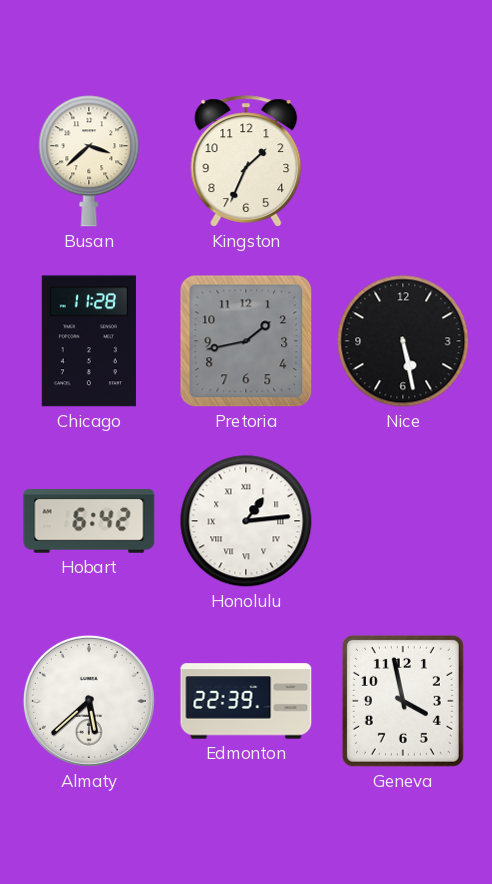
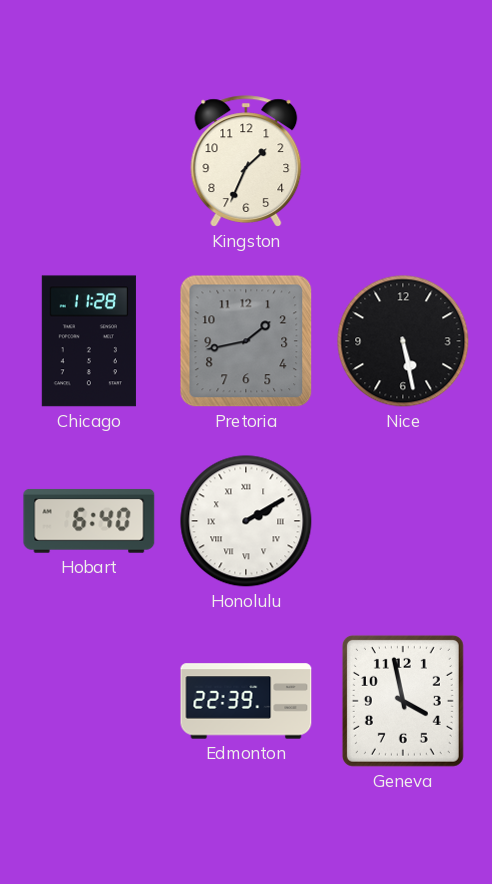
Busan: 3:38 -> none
Hobart: 6:42 -> 6:40
Honolulu: 1:14 -> 2:10
Almaty: 5:38 -> none
